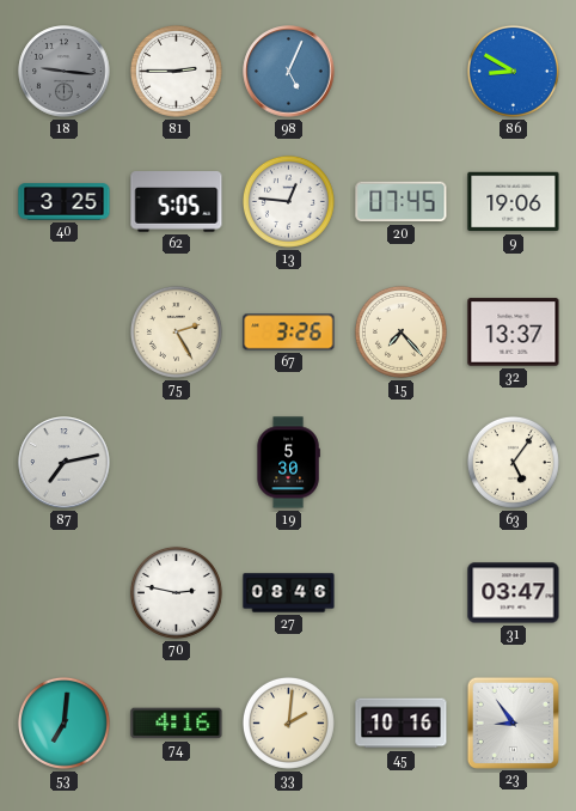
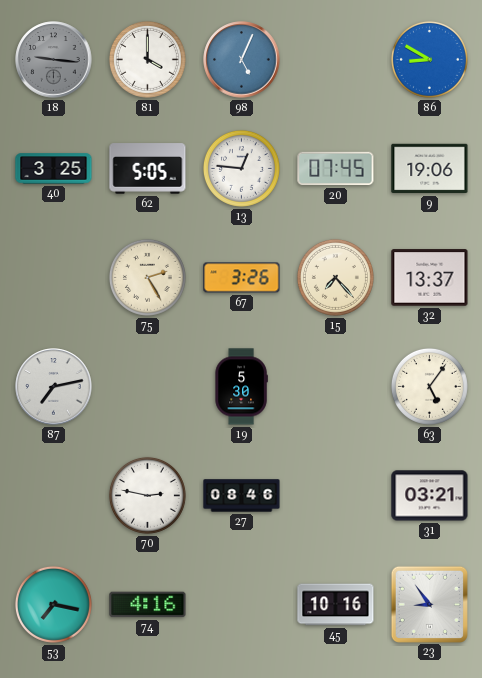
81: 2:45 -> 4:00
31: 03:47 -> 03:21
53: 7:01 -> 7:17
33: 2:01 -> none
